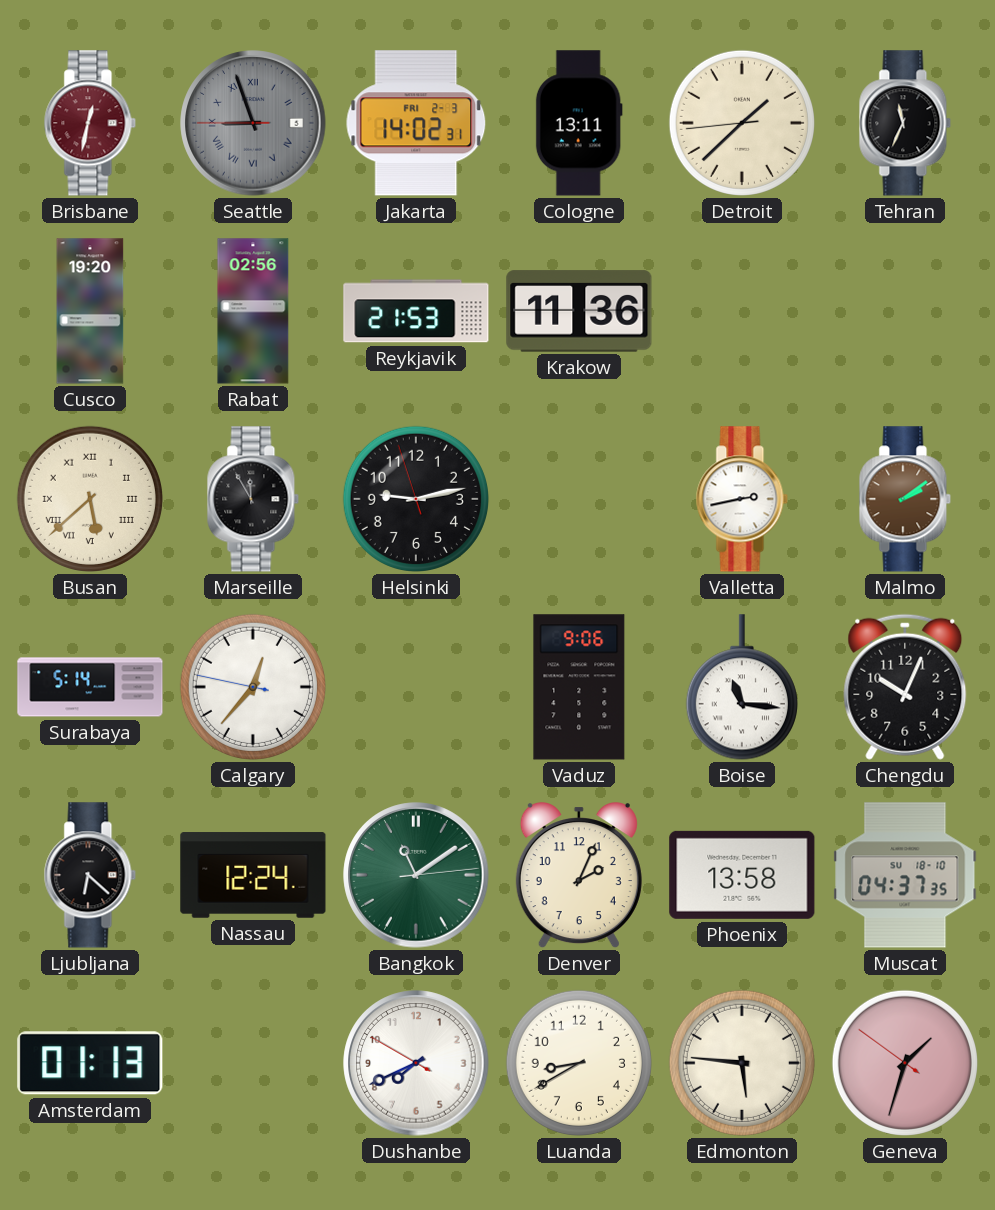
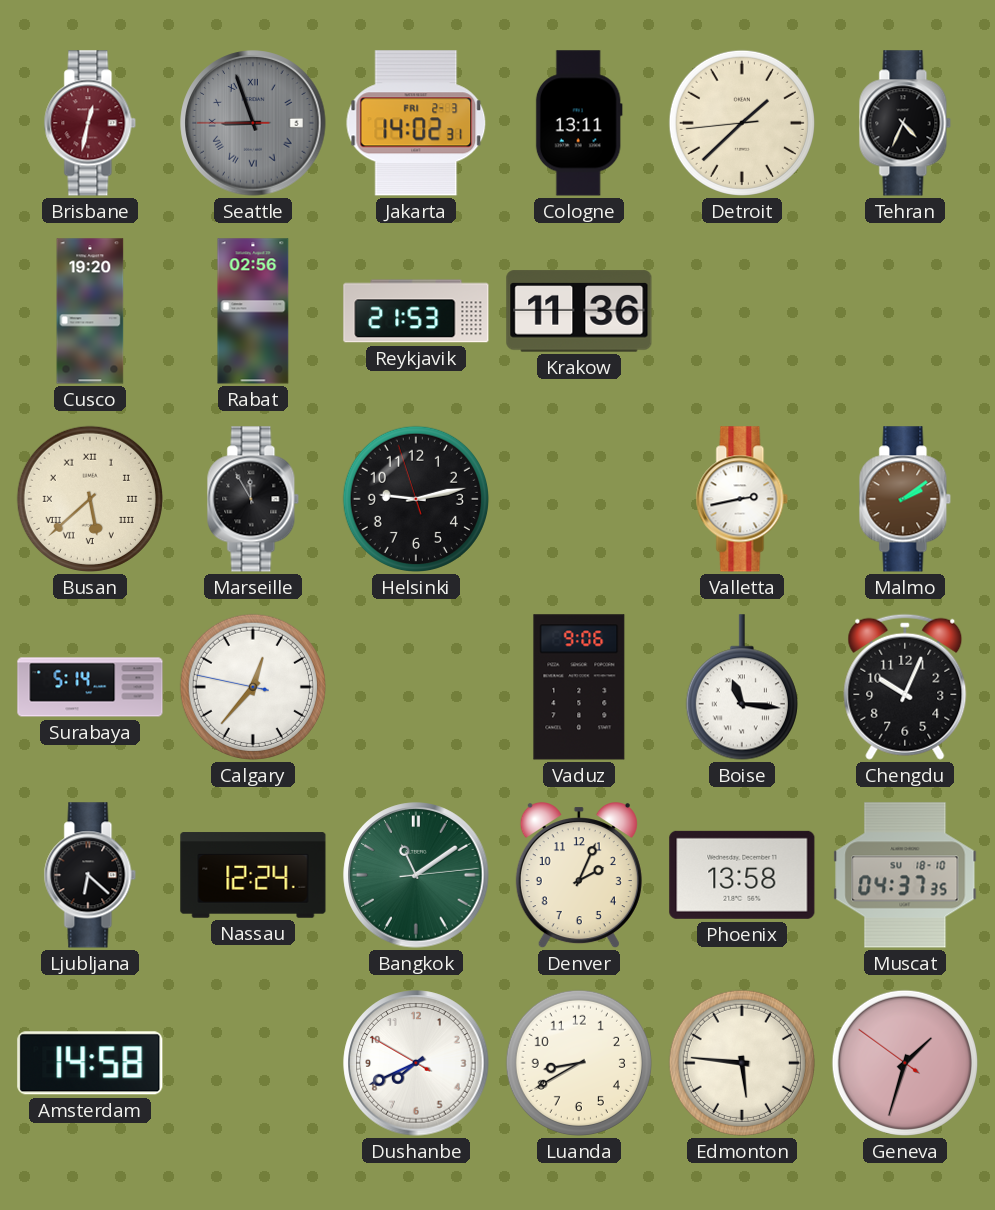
Tehran: 11:34 -> 4:34
Amsterdam: 01:13 -> 14:58
